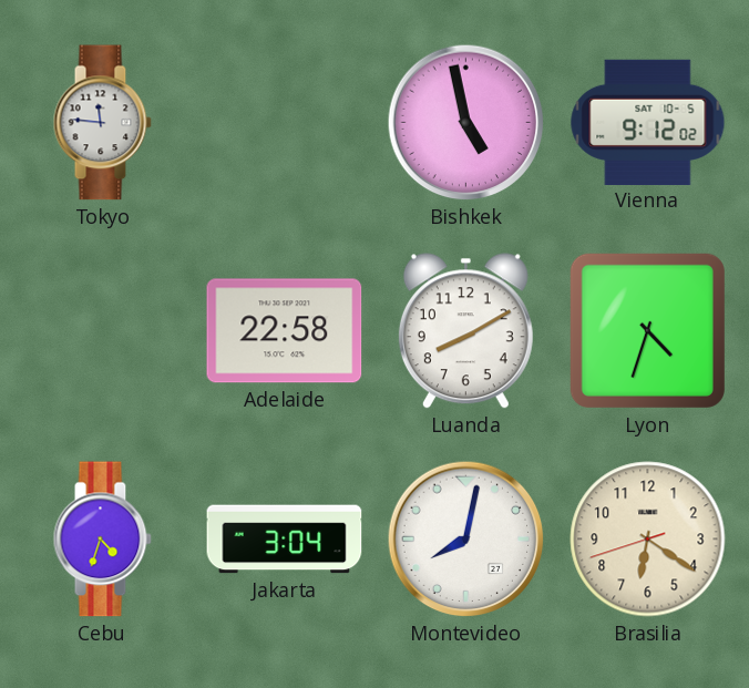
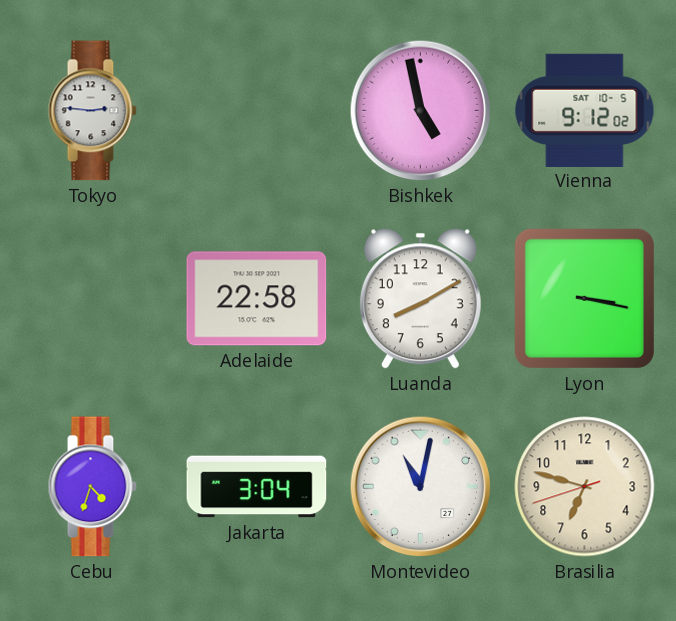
Tokyo: 11:46 -> 2:46
Lyon: 4:33 -> 3:17
Montevideo: 8:02 -> 11:02
Brasilia: 6:20 -> 6:47
